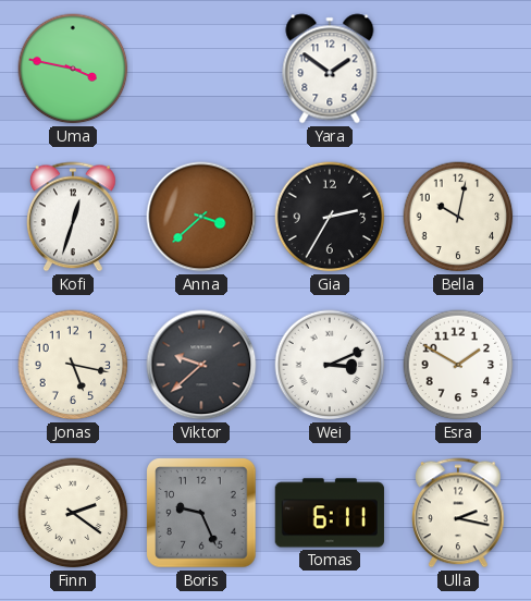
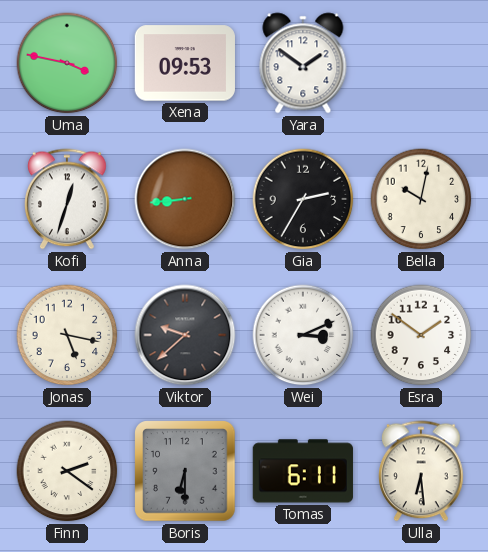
Xena: none -> 09:53
Anna: 3:38 -> 8:44
Esra: 1:50 -> 1:51
Boris: 9:26 -> 6:30
Ulla: 2:17 -> 6:29
